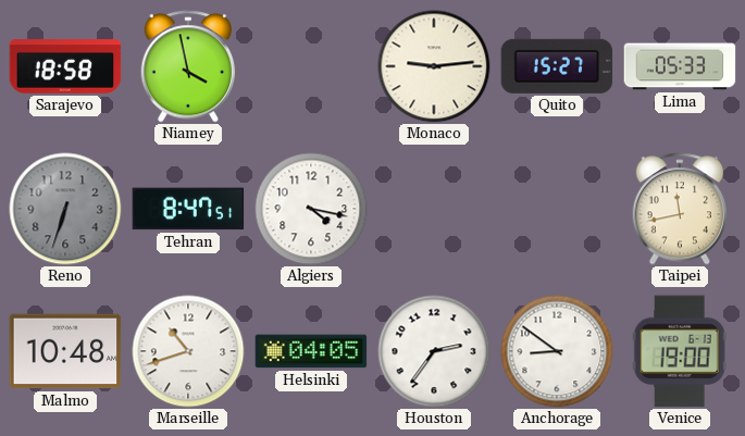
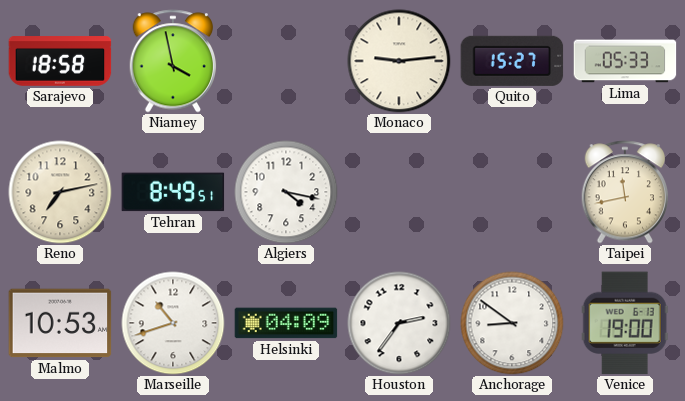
Reno: 6:33 -> 7:13
Reno dial: grey -> cream
Tehran: 8:47 -> 8:49
Malmo: 10:48 -> 10:53
Helsinki: 04:05 -> 04:09
